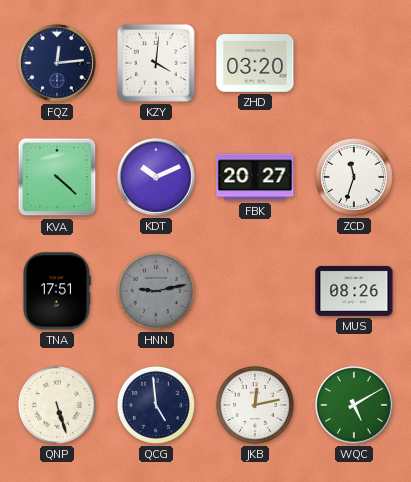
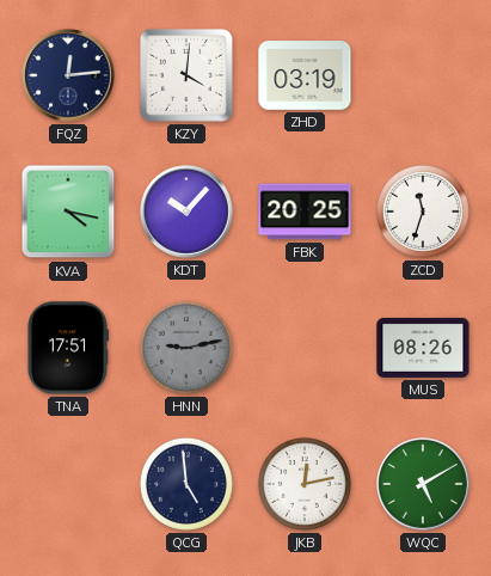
ZHD: 03:20 -> 03:19
KVA: 4:22 -> 4:17
KDT: 10:11 -> 10:07
FBK: 20:27 -> 20:25
QNP: 5:27 -> none
